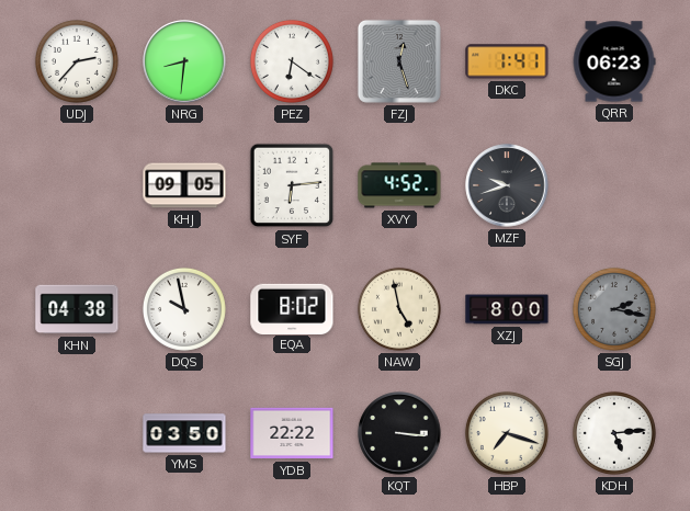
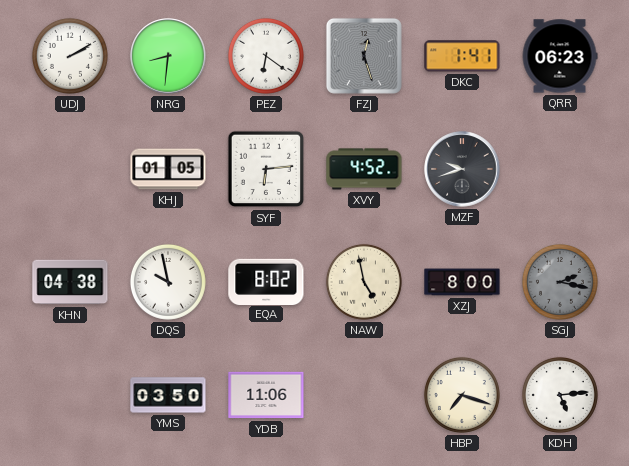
UDJ: 2:37 -> 2:10
KHJ: 09:05 -> 01:05
YDB: 22:22 -> 11:06
KQT: 3:16 -> none
